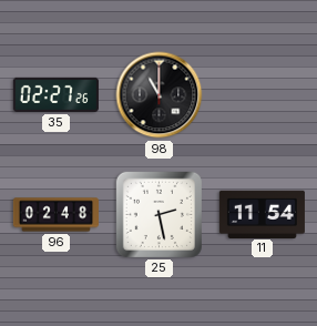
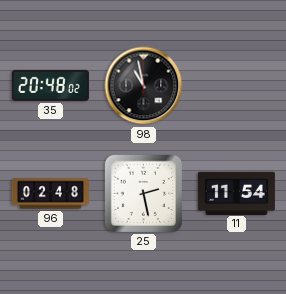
35: 02:27 -> 20:48
98: 11:00 -> 10:58
